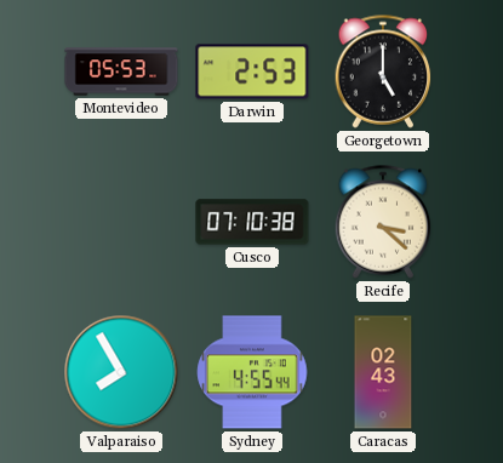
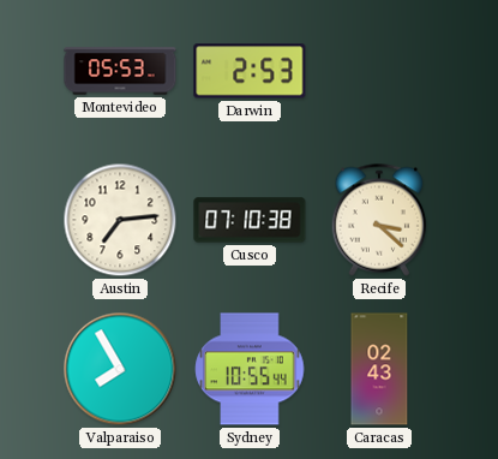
Georgetown: 5:00 -> none
Austin: none -> 7:14
Sydney: 4:55 -> 10:55
